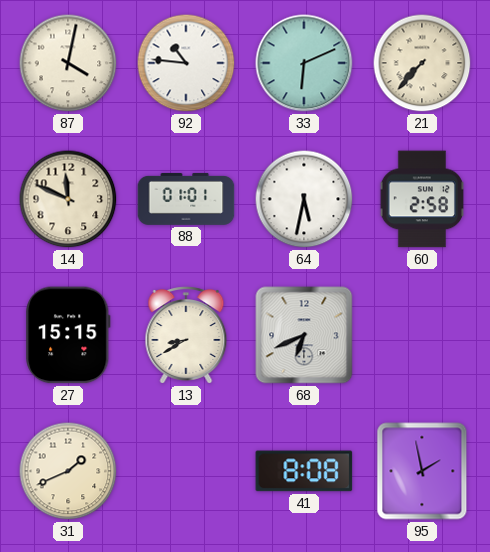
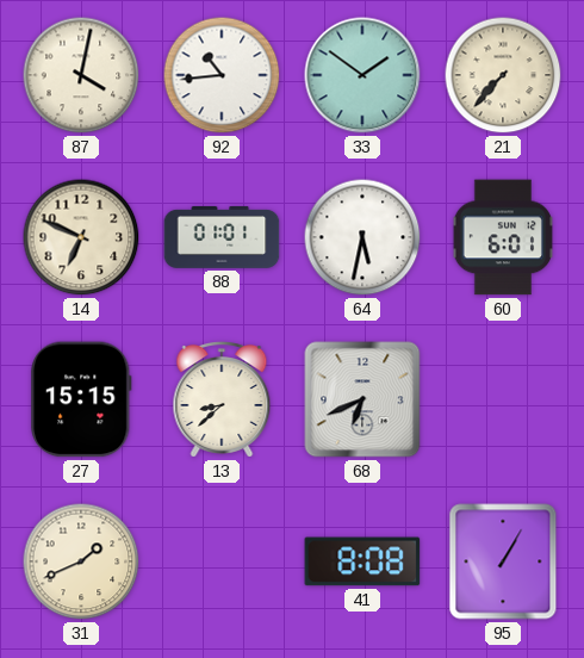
92: 10:46 -> 10:44
33: 6:11 -> 1:51
14: 11:49 -> 6:49
60: 2:58 -> 6:01
13: 8:40 -> 8:38
95: 1:58 -> 1:05
